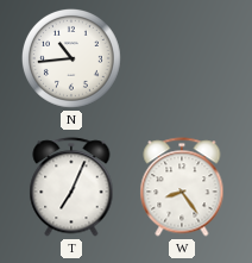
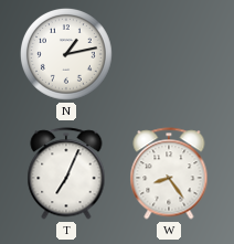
N: 10:44 -> 1:13
